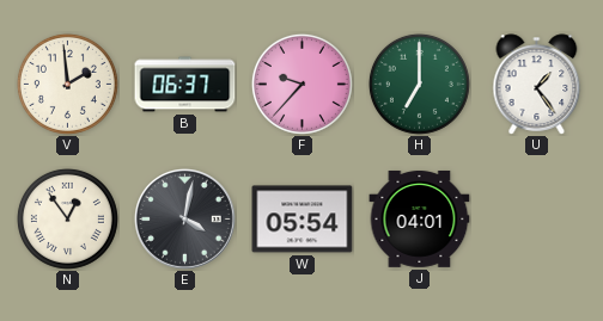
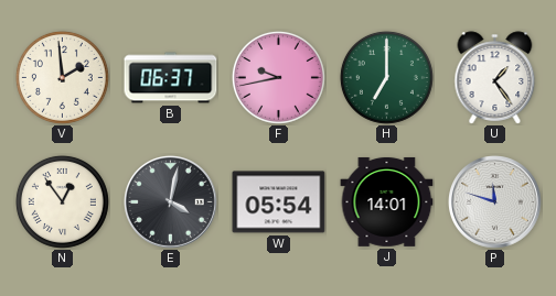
F: 9:37 -> 9:43
J: 04:01 -> 14:01
P: none -> 11:48
